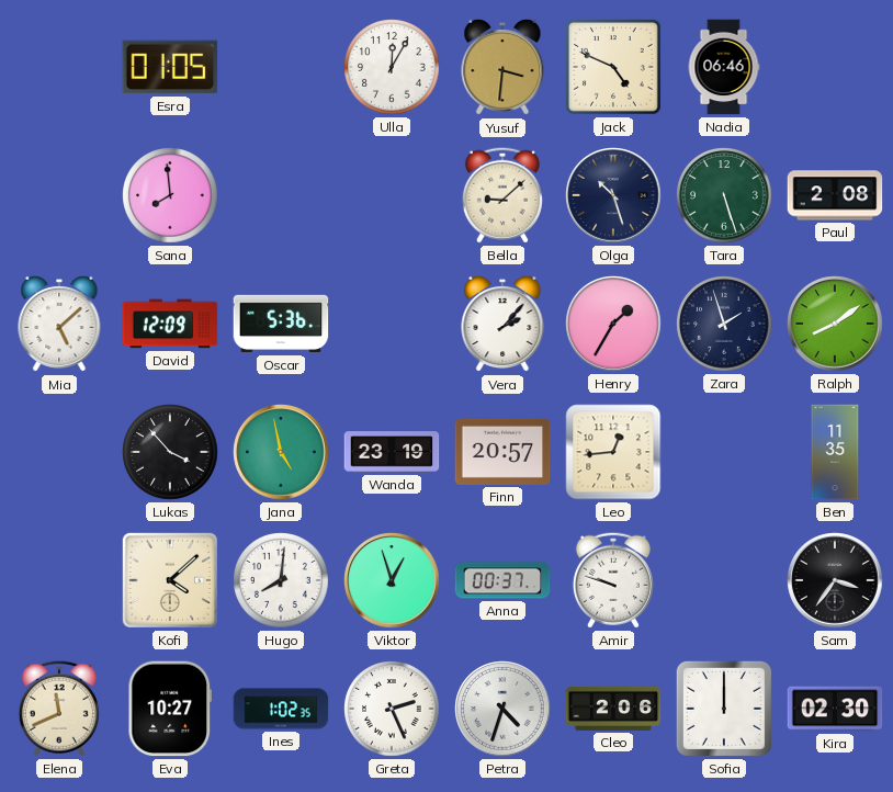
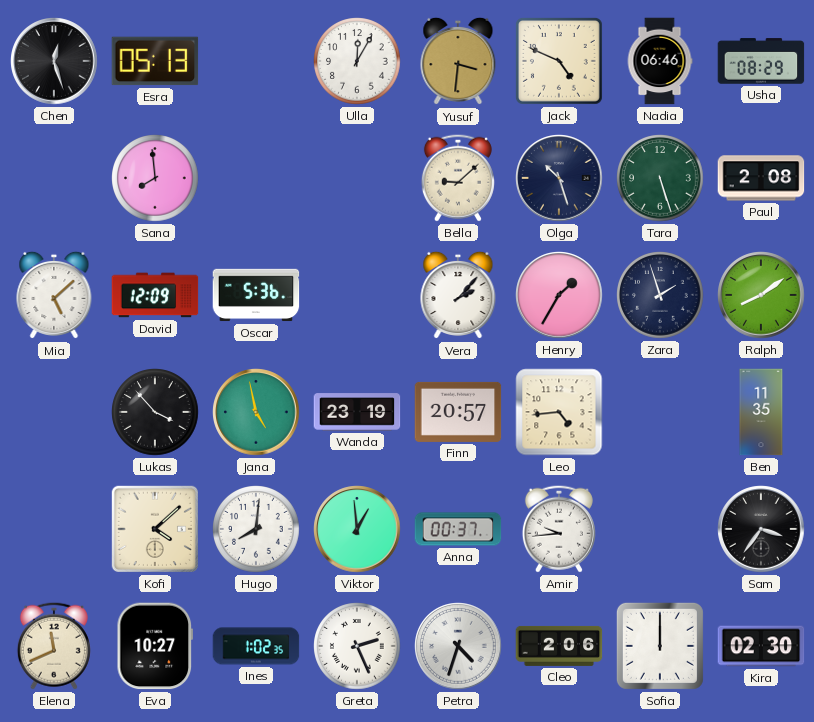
Chen: none -> 12:27
Esra: 01:05 -> 05:13
Usha: none -> 08:29
Leo: 12:44 -> 4:44
Viktor: 12:57 -> 12:59
Amir: 9:48 -> 9:44
